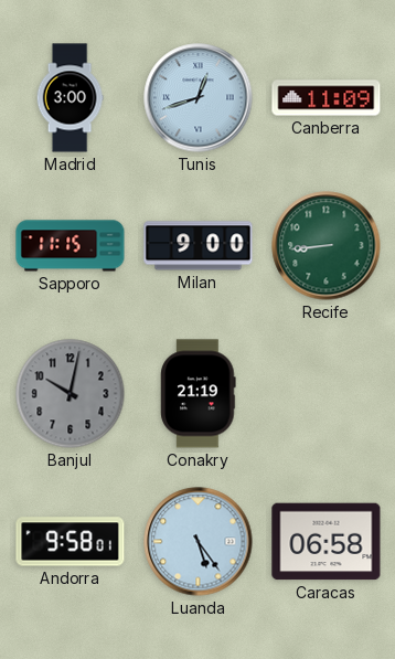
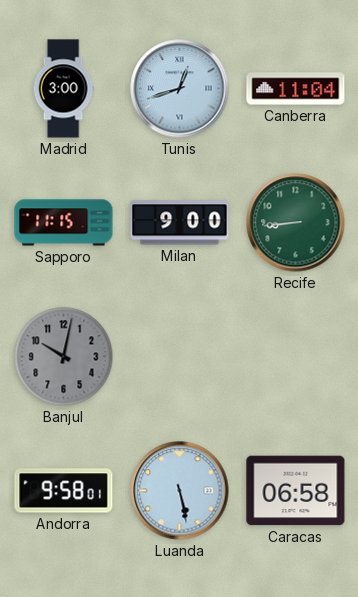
Canberra: 11:09 -> 11:04
Conakry: 21:19 -> none
Luanda: 5:24 -> 5:28
